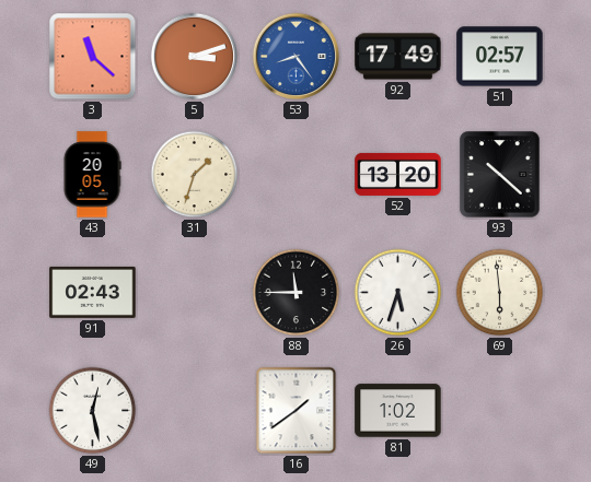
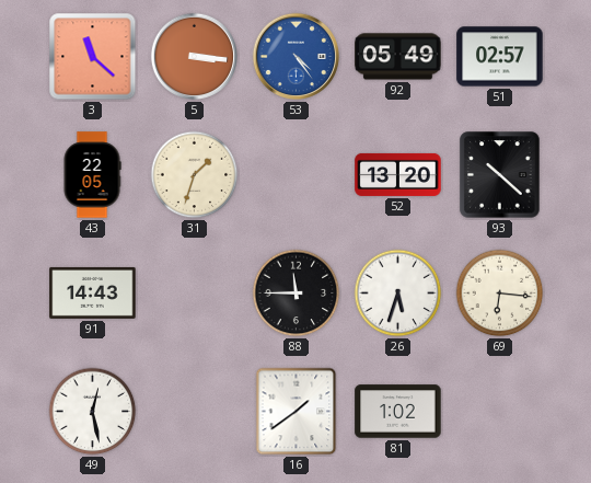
5: 3:12 -> 3:16
53: 8:24 -> 4:24
92: 17:49 -> 05:49
43: 20:05 -> 22:05
91: 02:43 -> 14:43
69: 5:59 -> 6:16
